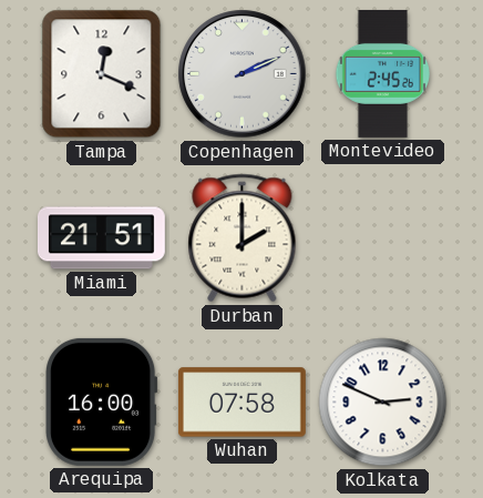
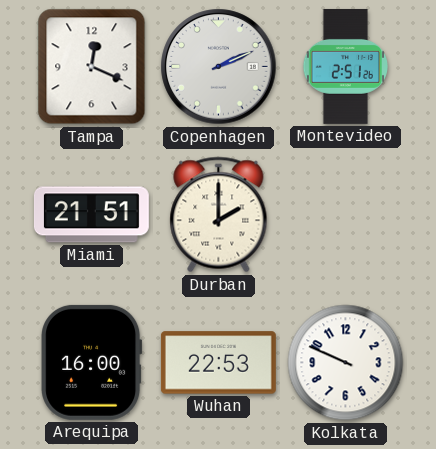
Montevideo: 2:45 -> 2:51
Wuhan: 07:58 -> 22:53
Kolkata: 2:49 -> 9:49
